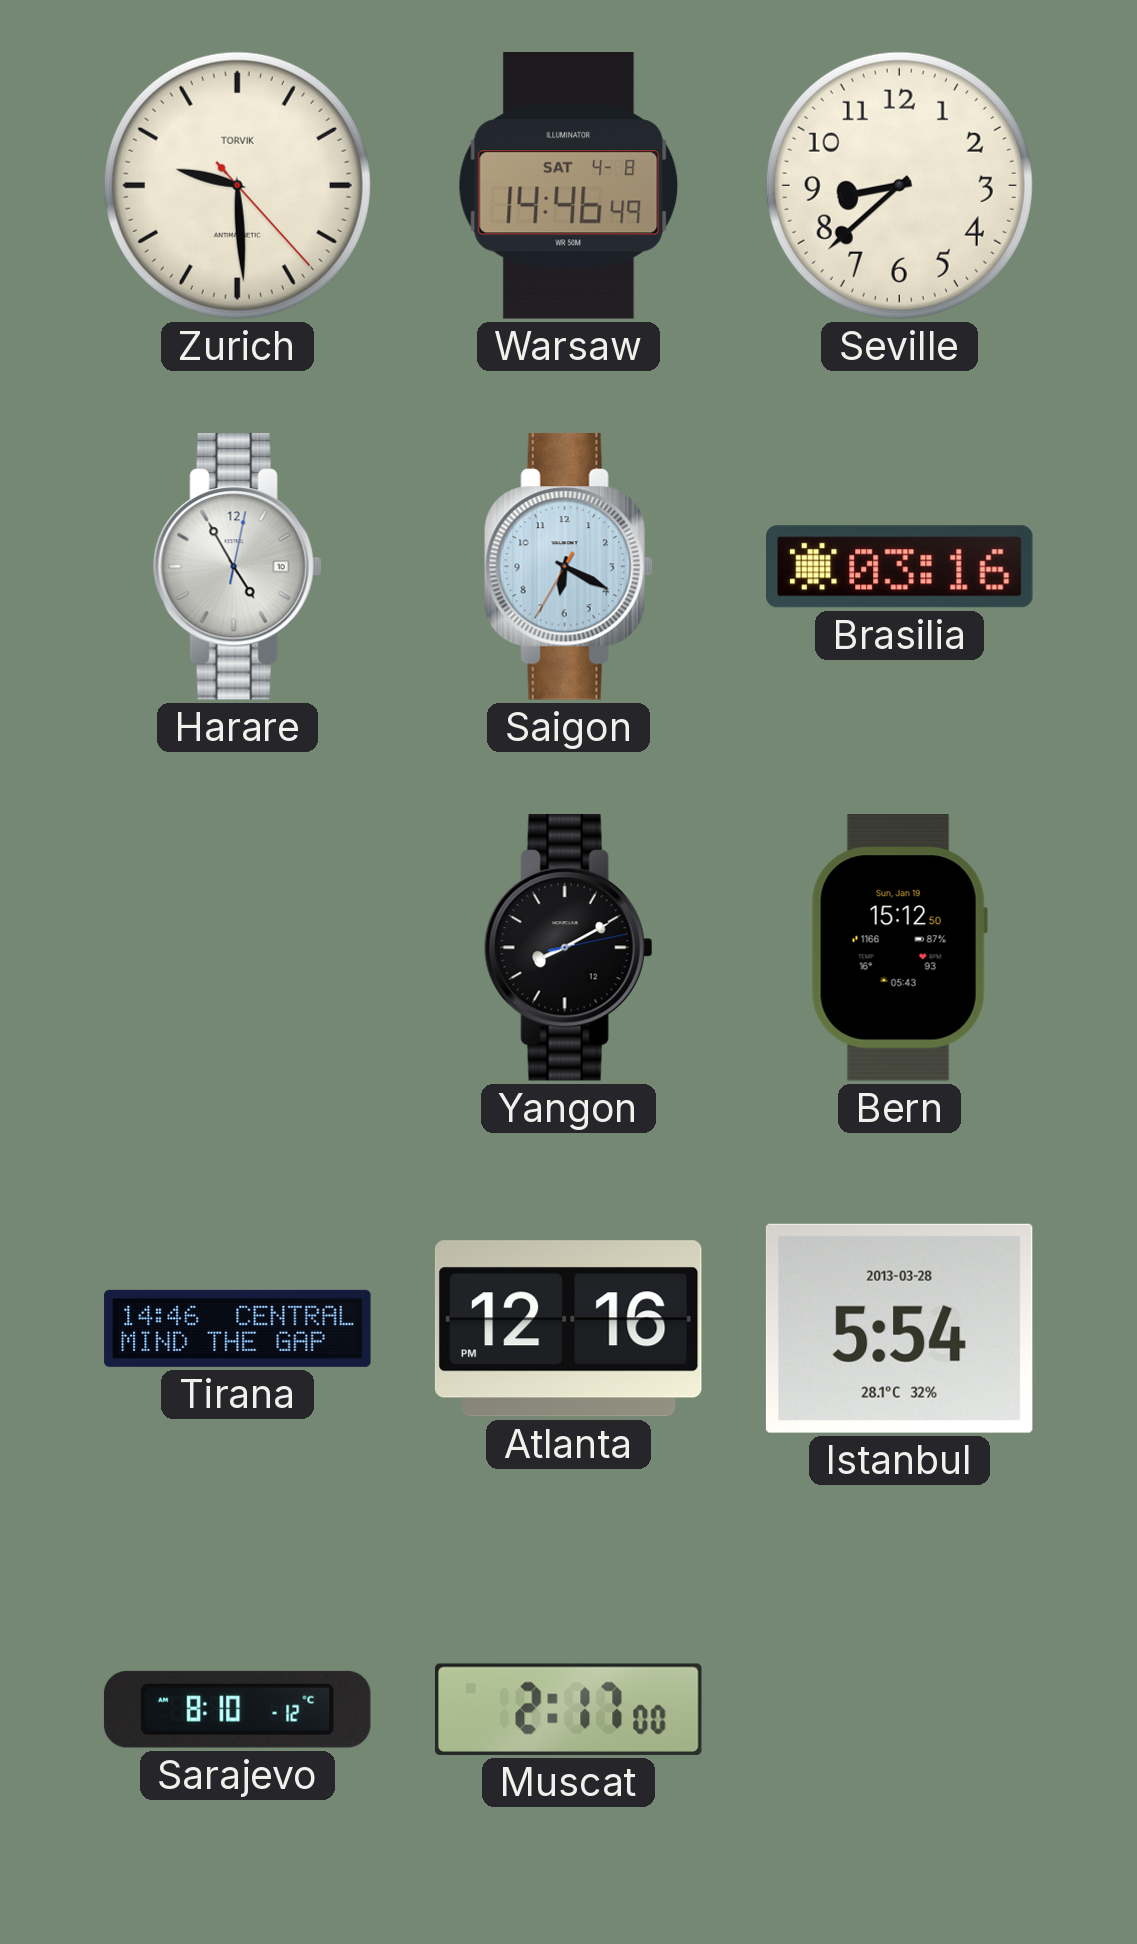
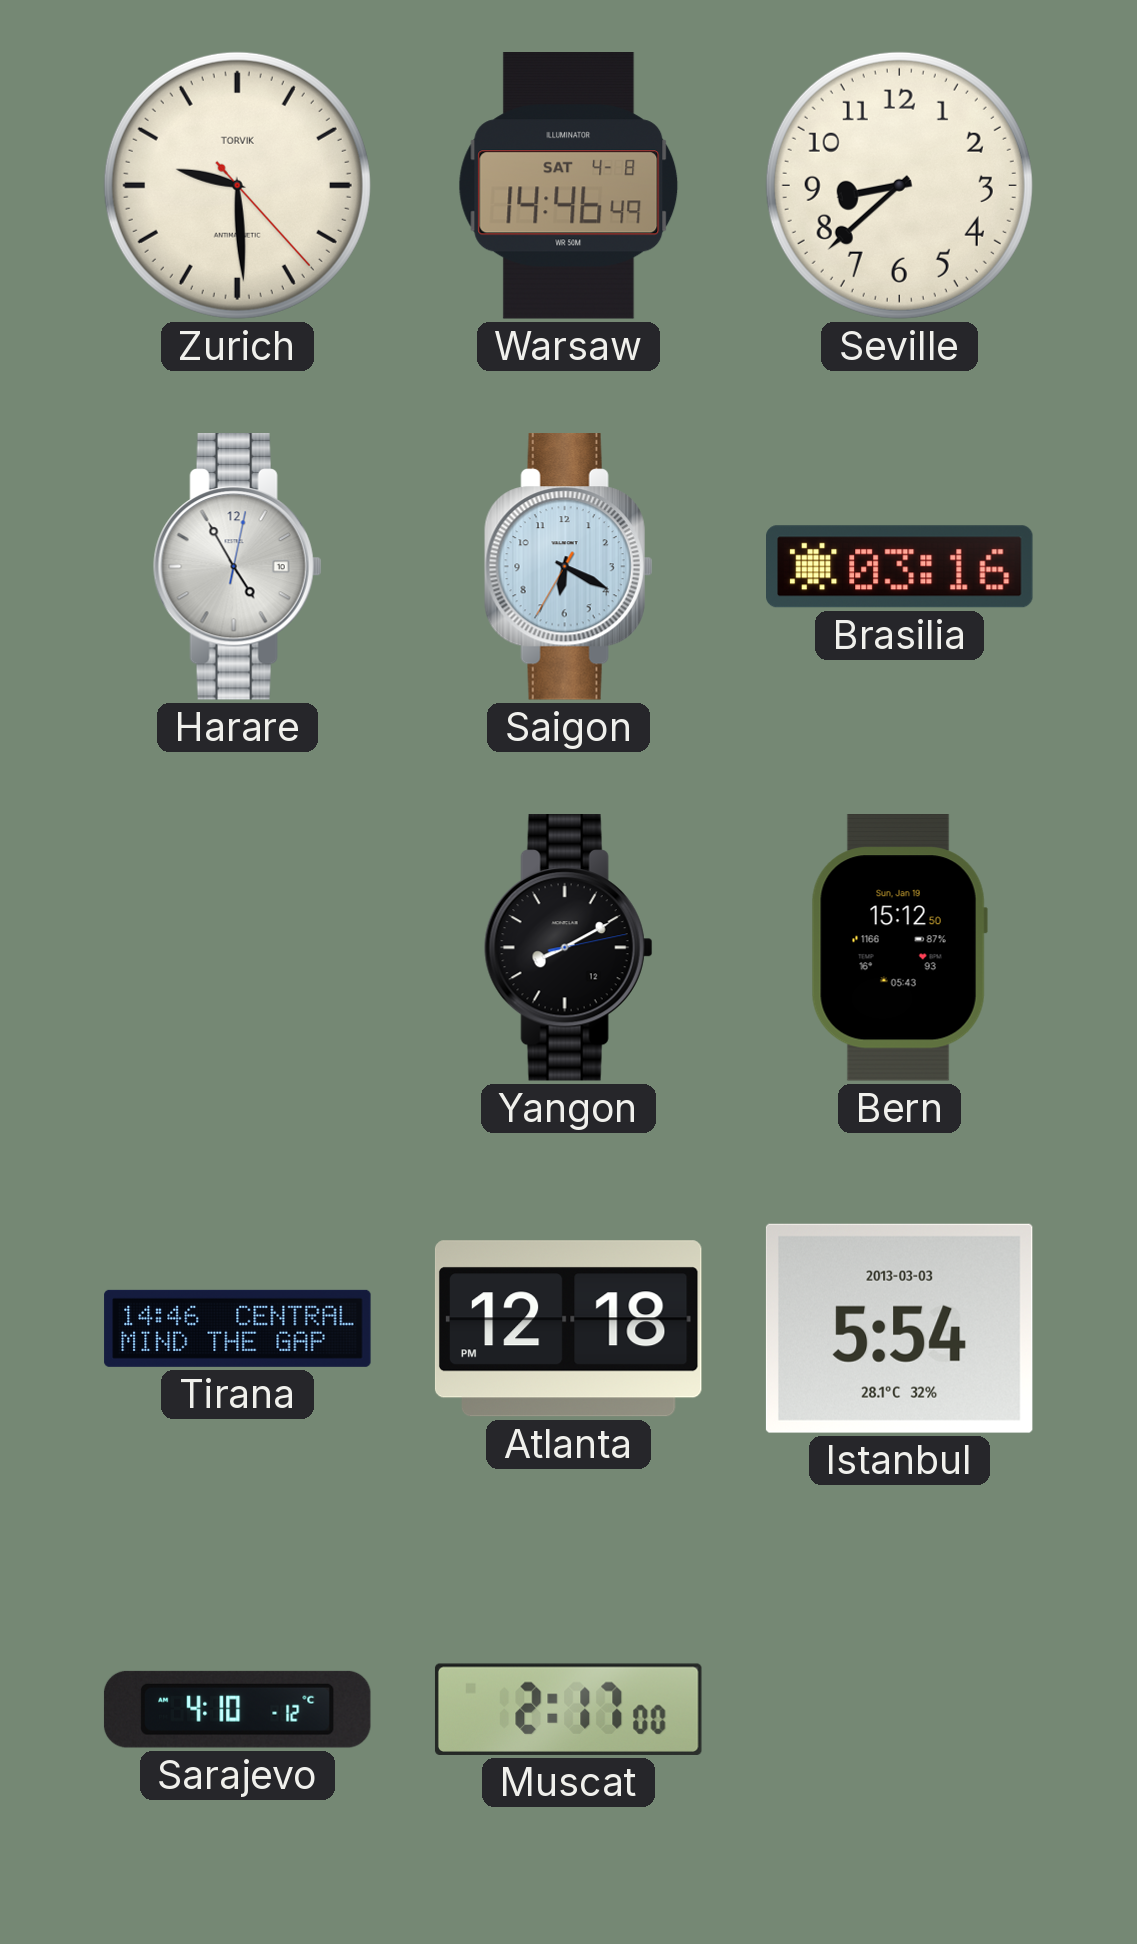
Atlanta: 12:16 -> 12:18
Istanbul date: 2013-03-28 -> 2013-03-03
Sarajevo: 8:10 -> 4:10
